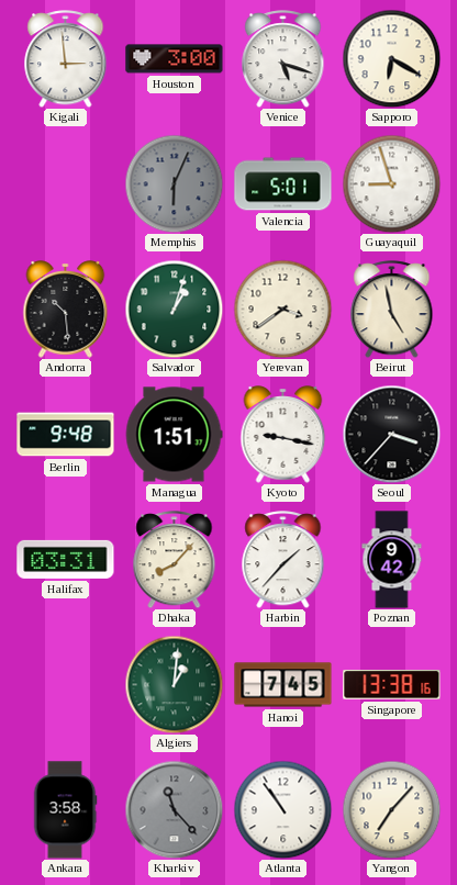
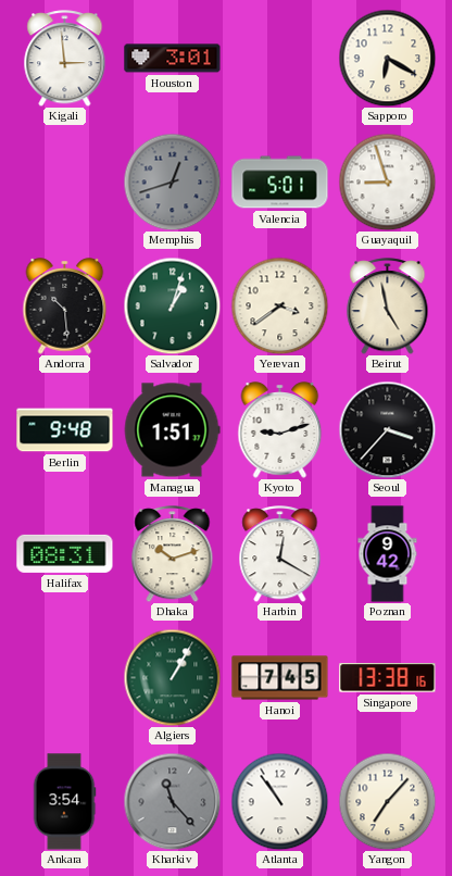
Houston: 3:00 -> 3:01
Venice: 5:18 -> none
Memphis: 6:04 -> 12:42
Kyoto: 9:17 -> 9:12
Halifax: 03:31 -> 08:31
Dhaka: 8:07 -> 10:12
Harbin: 1:37 -> 12:20
Algiers: 1:01 -> 1:05
Ankara: 3:58 -> 3:54
